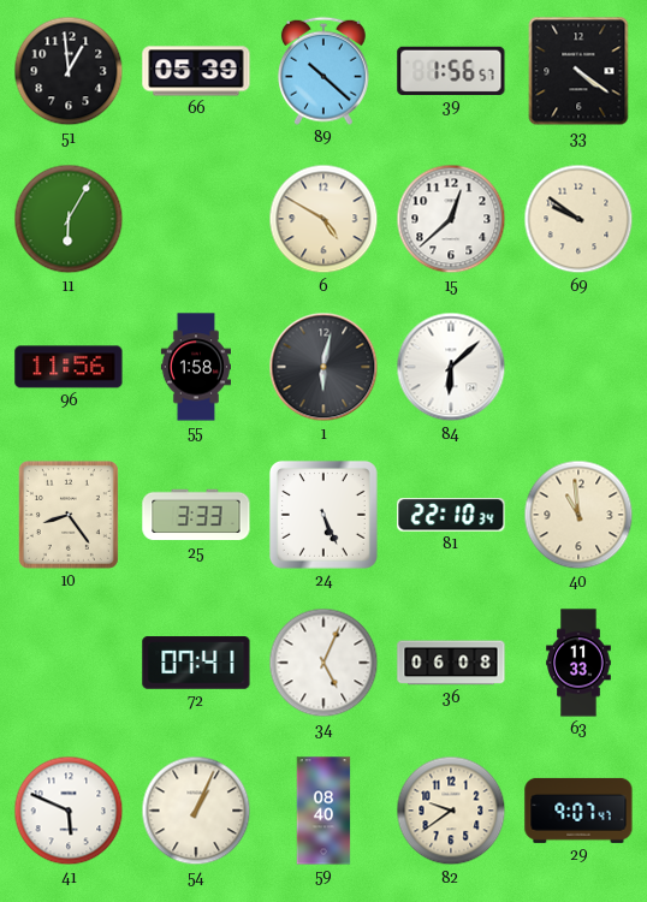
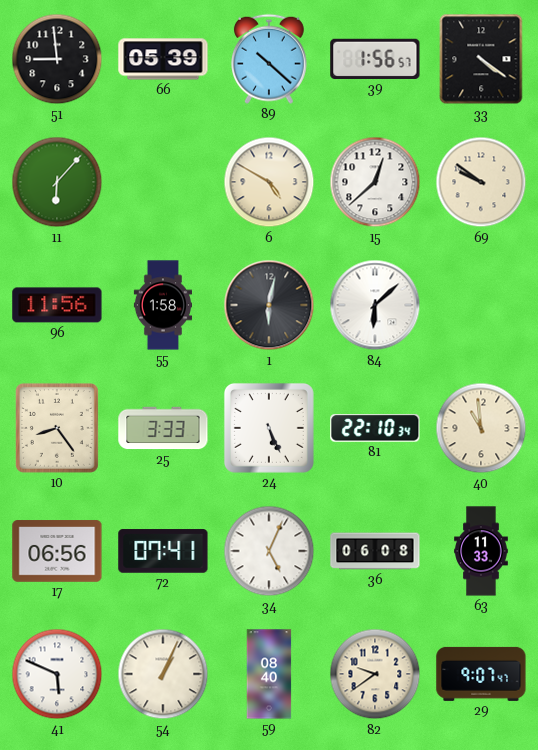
51: 12:59 -> 8:59
11: 6:05 -> 6:07
17: none -> 06:56
